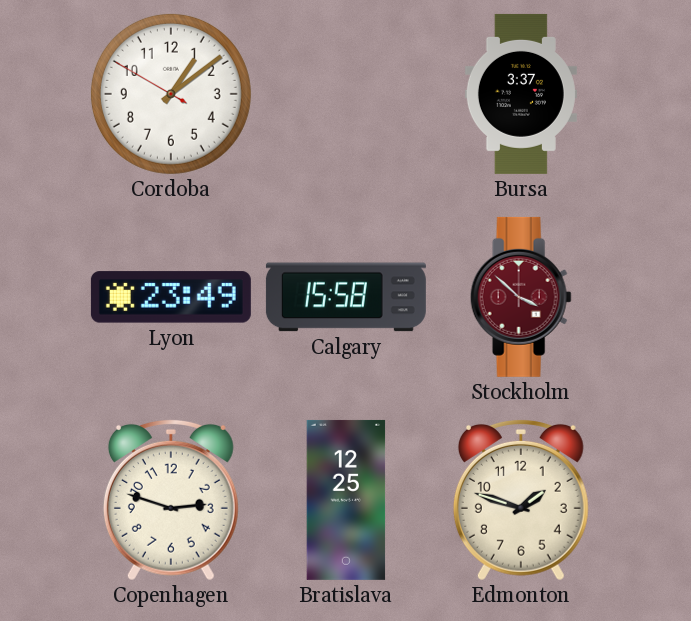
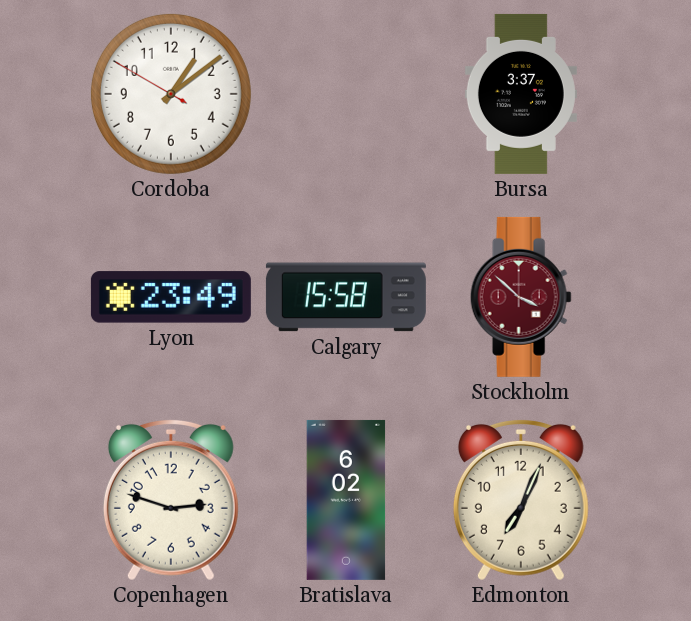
Bratislava: 12:25 -> 6:02
Edmonton: 1:48 -> 7:04
